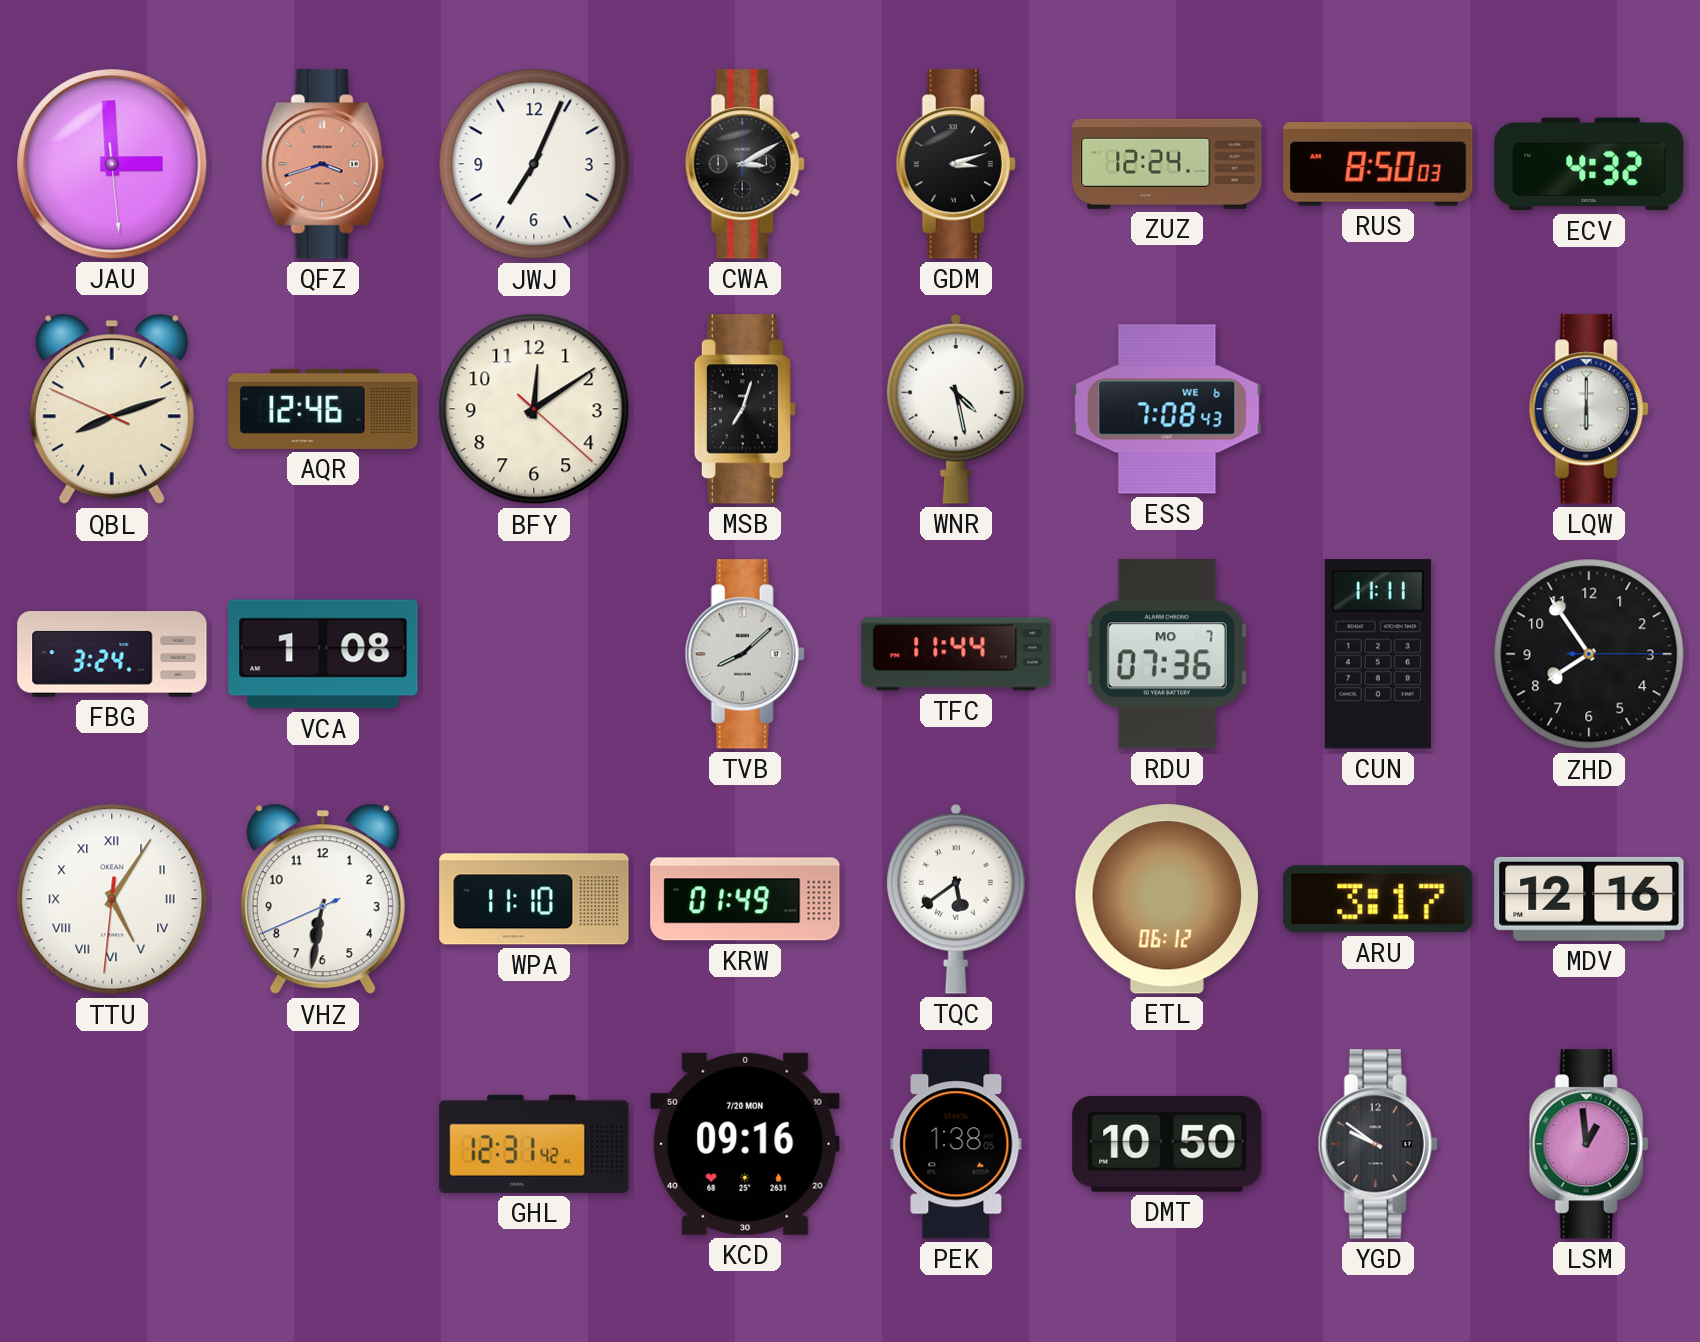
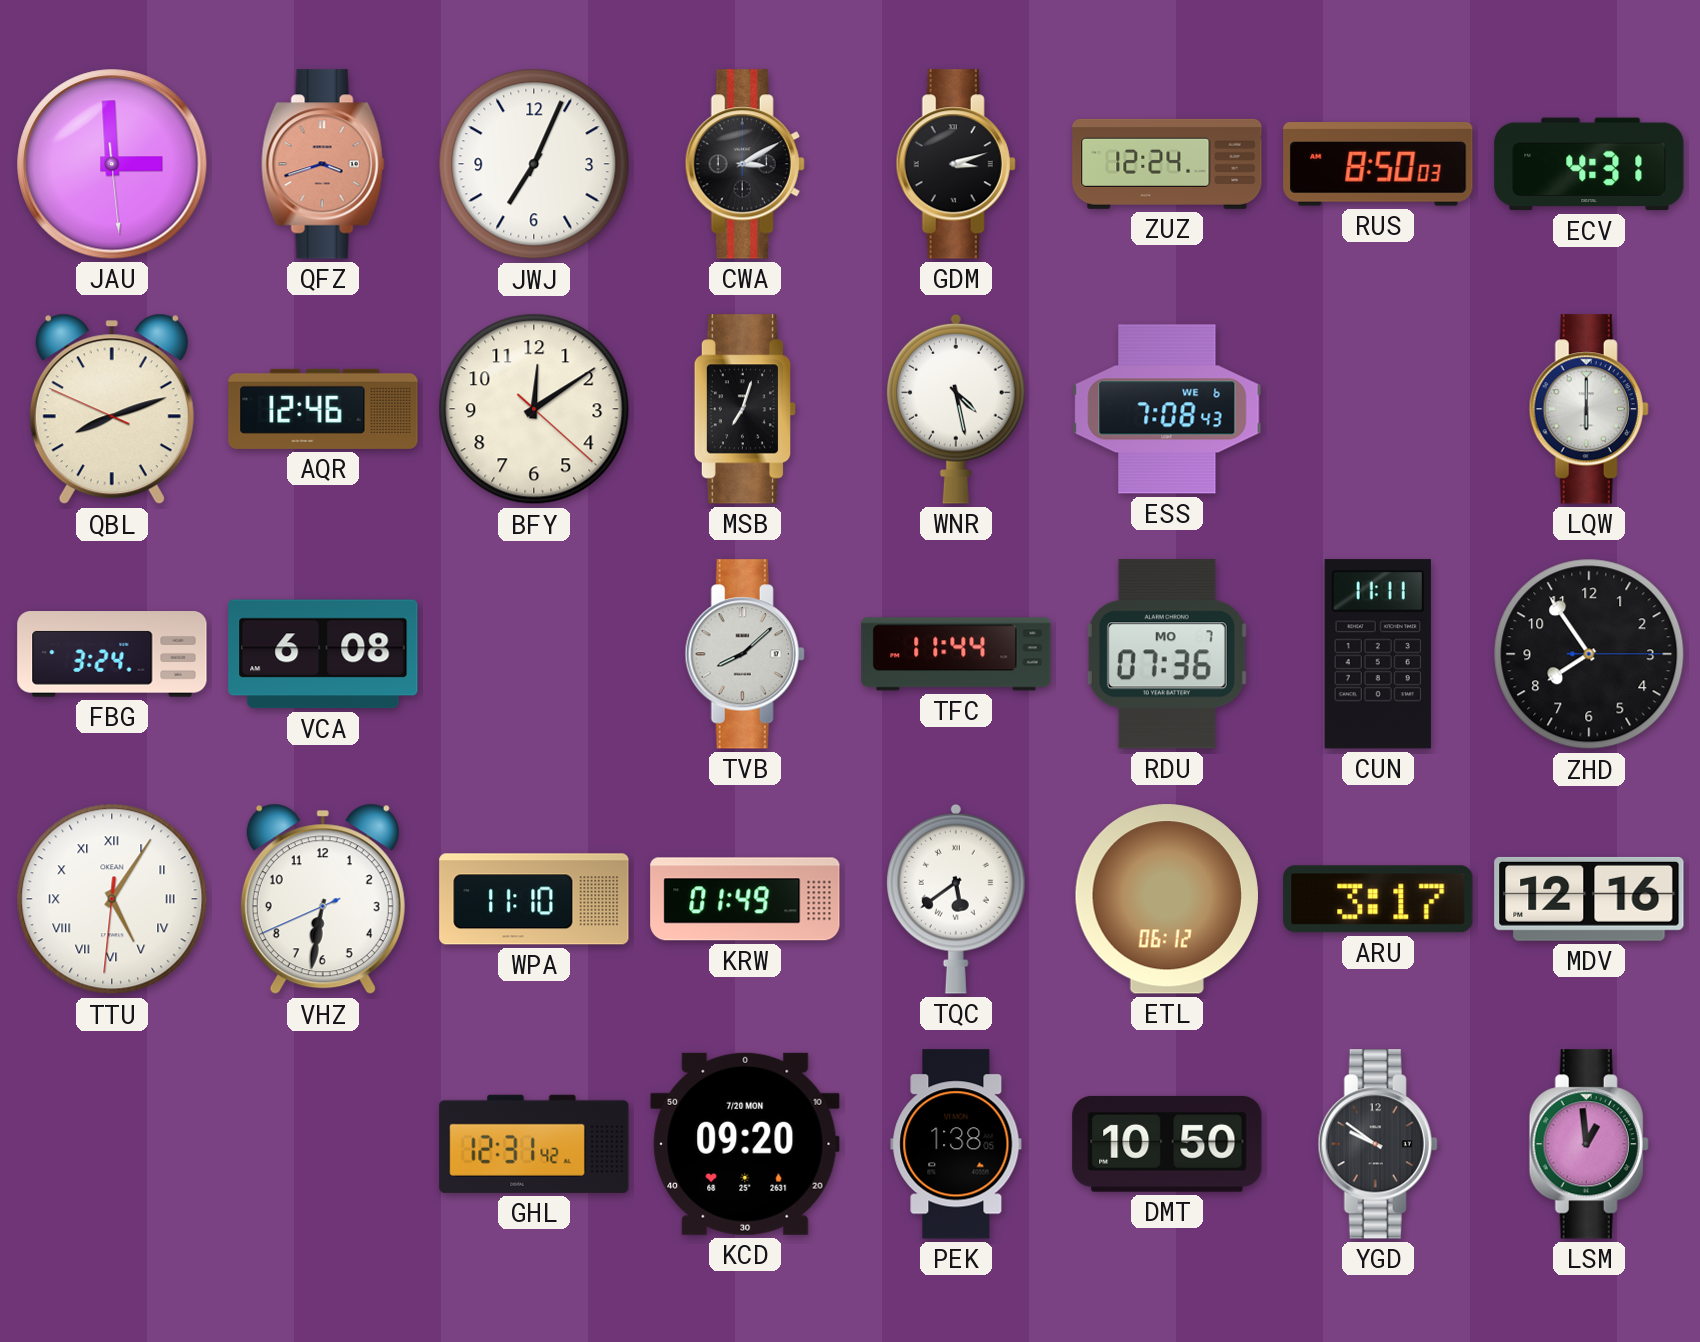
ECV: 4:32 -> 4:31
VCA: 1:08 -> 6:08
KCD: 09:16 -> 09:20
